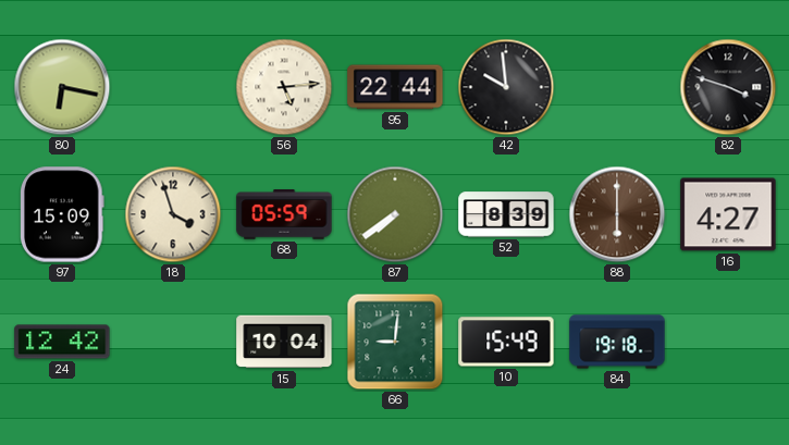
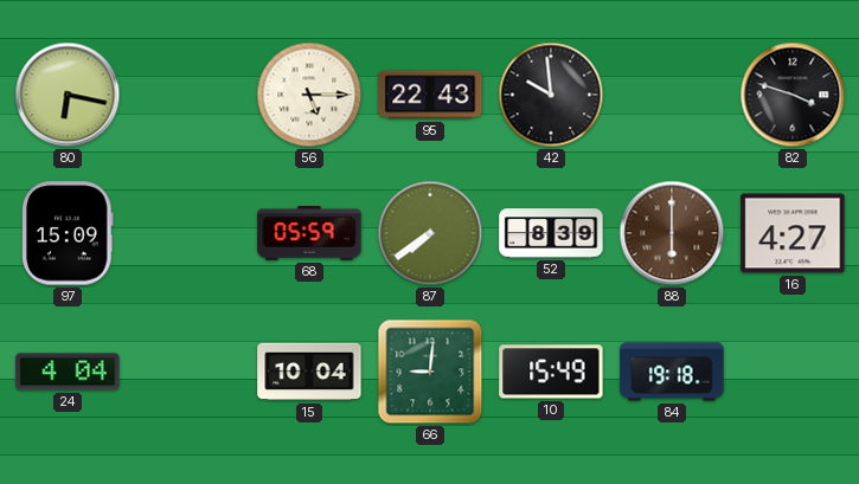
56: 5:14 -> 5:15
95: 22:44 -> 22:43
18: 3:57 -> none
24: 12:42 -> 4:04
